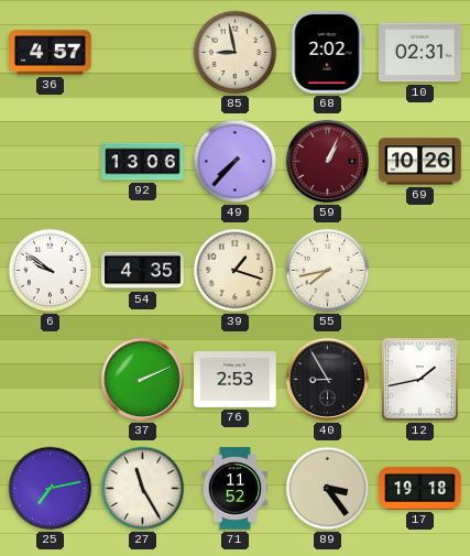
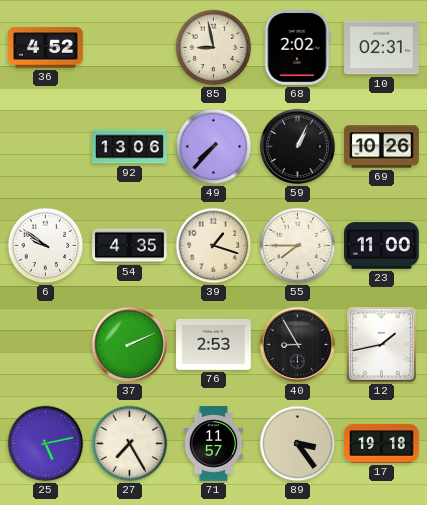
36: 4:57 -> 4:52
59 dial: burgundy -> black
55: 7:43 -> 7:45
23: none -> 11:00
25: 7:13 -> 5:13
27: 11:25 -> 7:25
71: 11:52 -> 11:57
